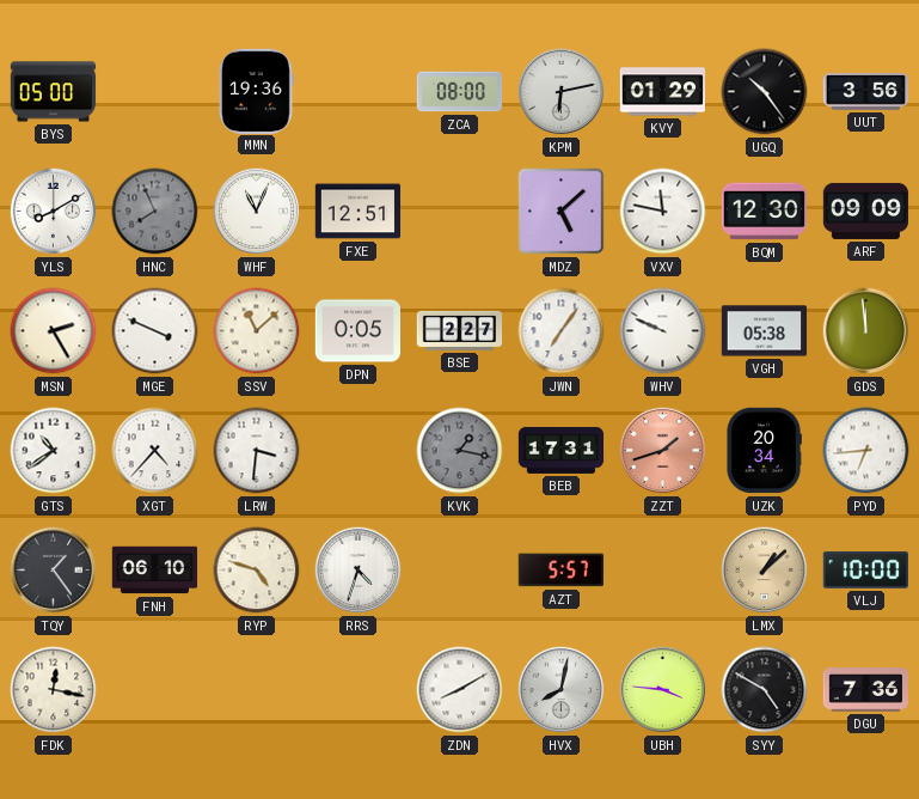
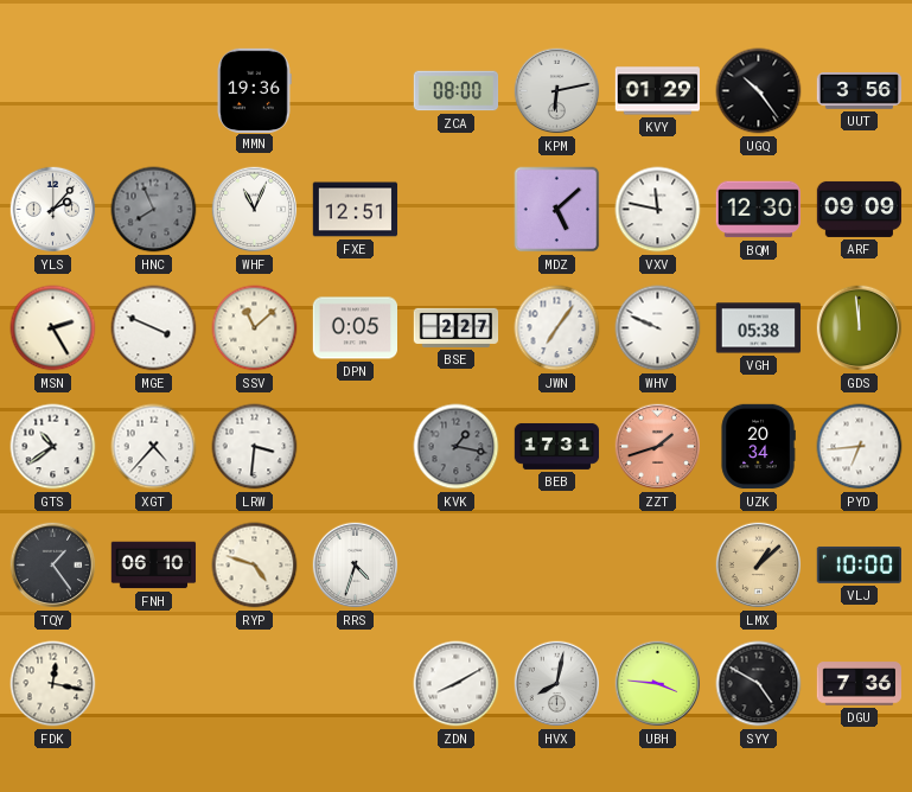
BYS: 05:00 -> none
YLS: 8:10 -> 2:07
AZT: 5:57 -> none
